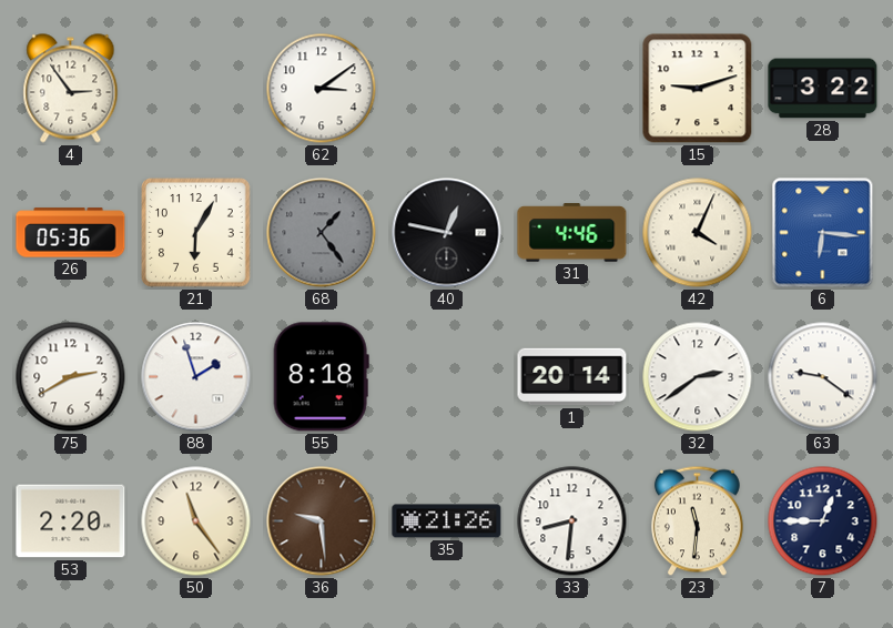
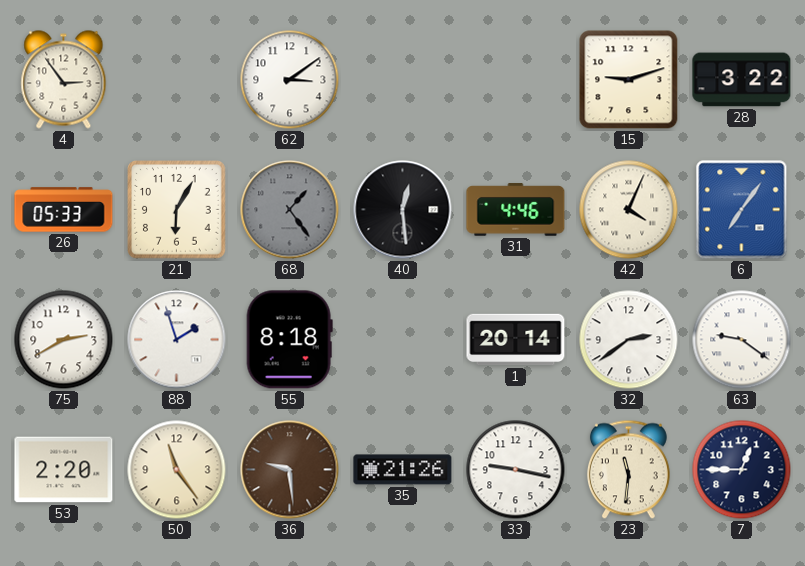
26: 05:36 -> 05:33
40: 12:47 -> 12:29
6: 6:16 -> 7:06
33: 8:31 -> 9:17
